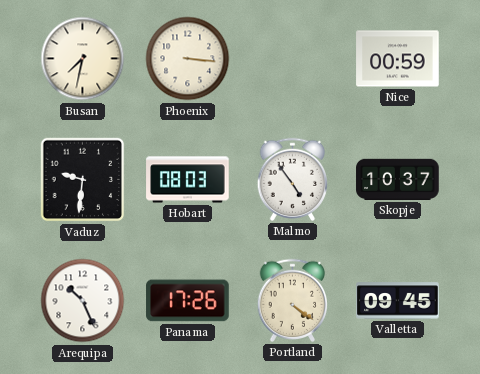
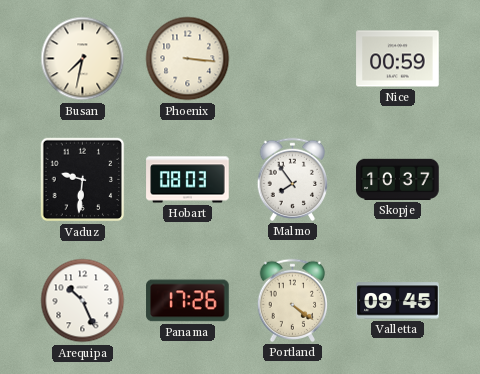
Malmo: 4:54 -> 7:54
